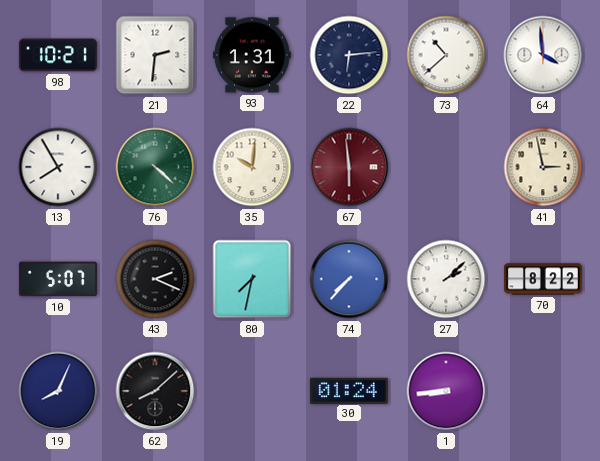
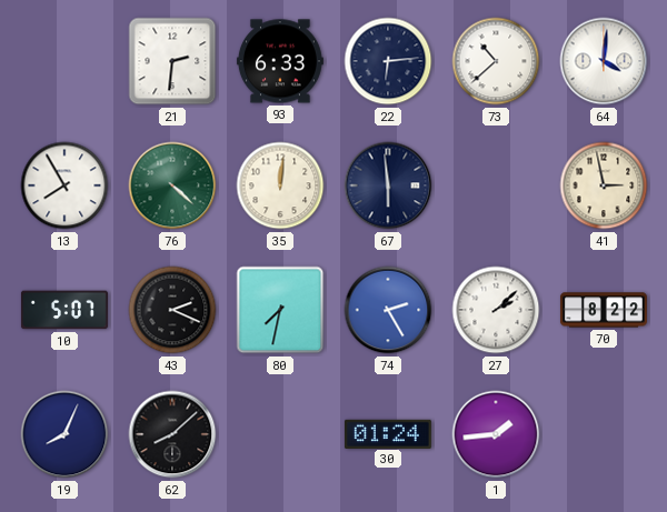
98: 10:21 -> none
93: 1:31 -> 6:33
64: 3:59 -> 4:01
35: 10:01 -> 12:01
67 dial: burgundy -> navy
74: 7:37 -> 2:25
1: 8:44 -> 1:44
